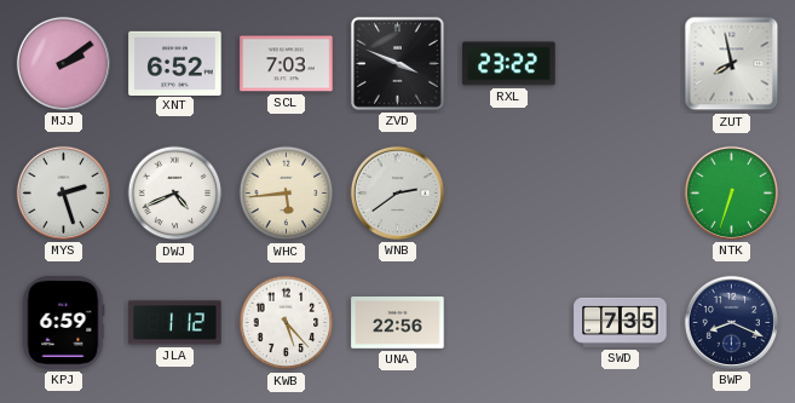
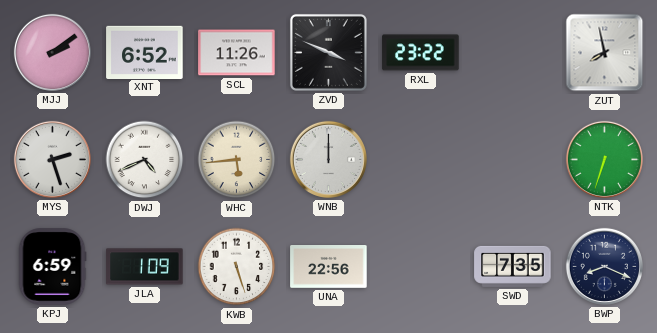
SCL: 7:03 -> 11:26
WNB: 2:39 -> 12:00
JLA: 1:12 -> 1:09
KWB: 5:23 -> 5:27
